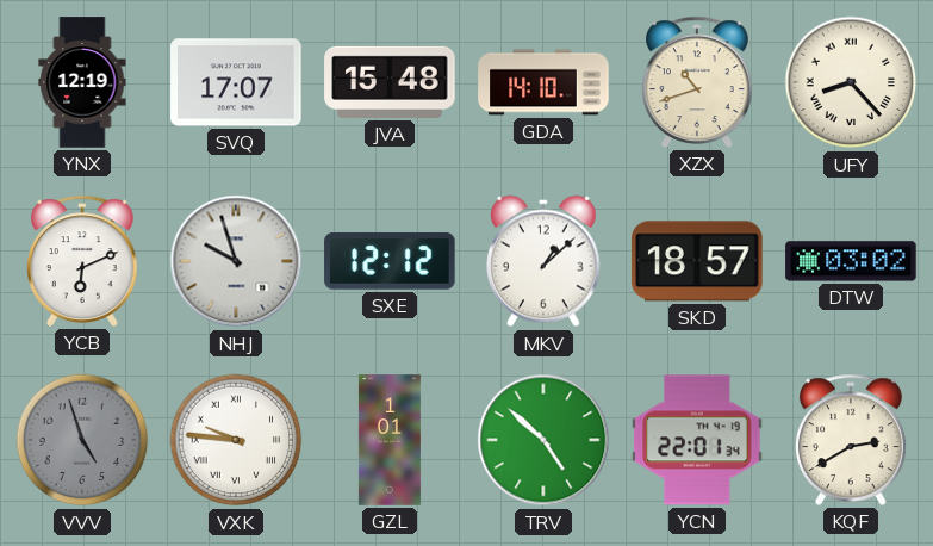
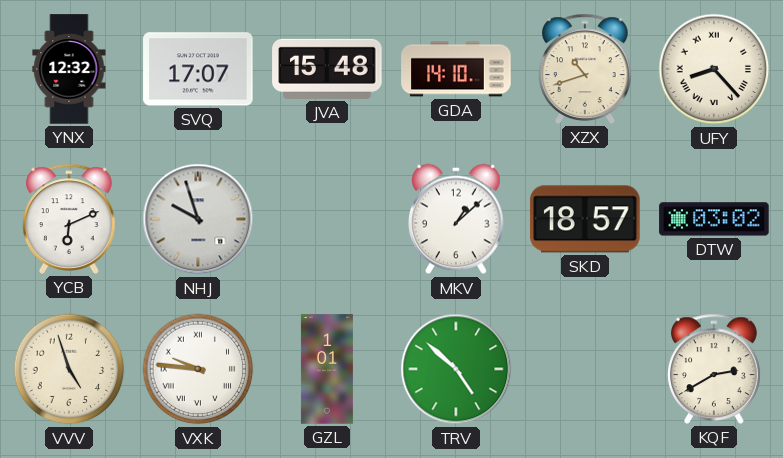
YNX: 12:19 -> 12:32
SXE: 12:12 -> none
VVV dial: grey -> cream
YCN: 22:01 -> none
